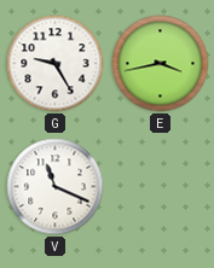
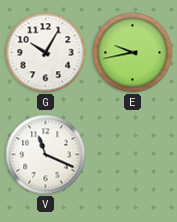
G: 9:25 -> 10:05
E: 3:43 -> 9:43
